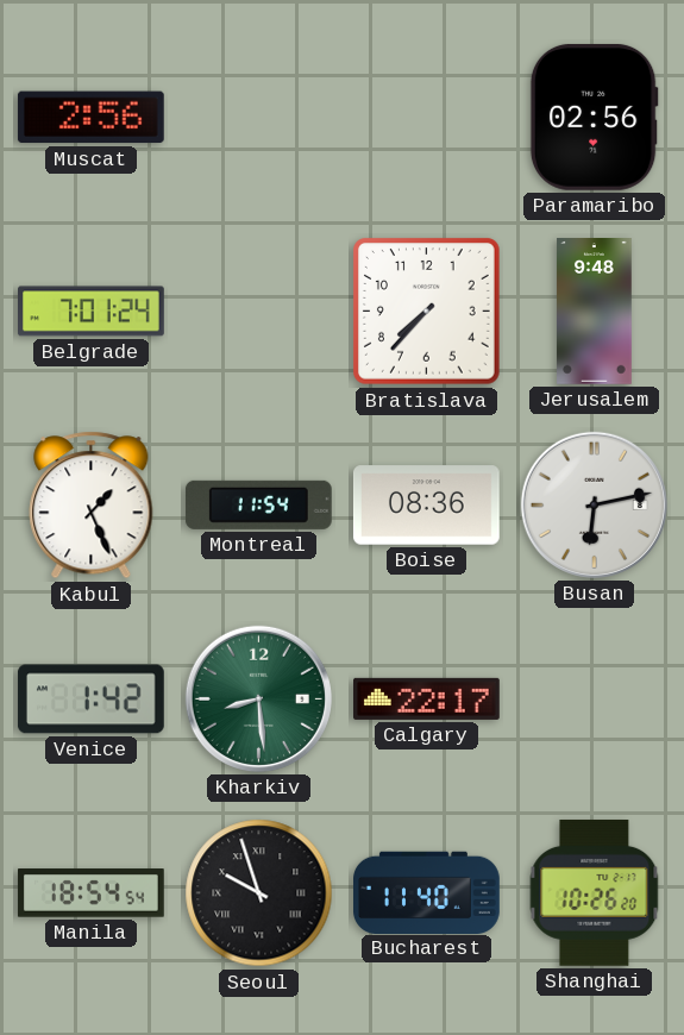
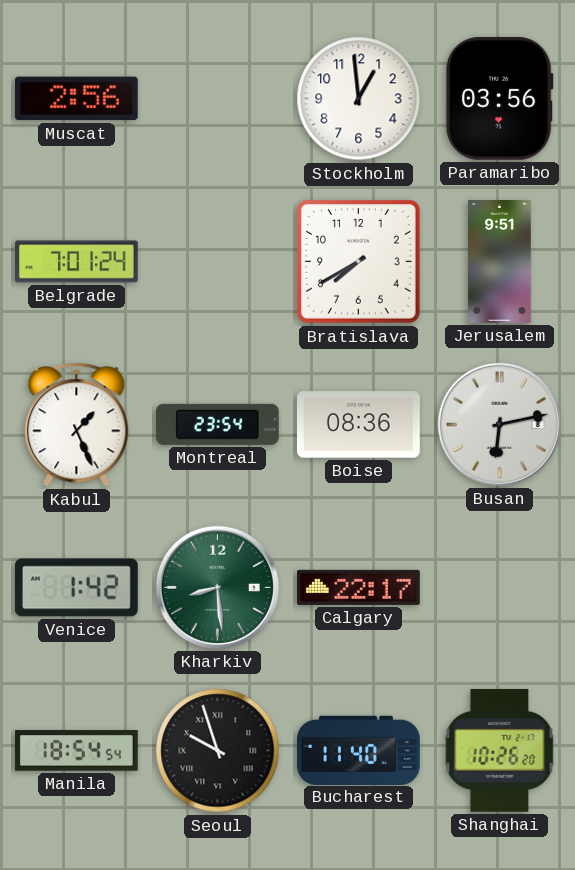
Stockholm: none -> 12:59
Paramaribo: 02:56 -> 03:56
Bratislava: 7:37 -> 7:40
Jerusalem: 9:48 -> 9:51
Montreal: 11:54 -> 23:54
